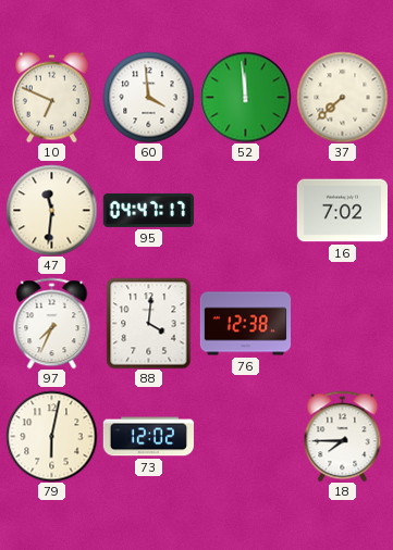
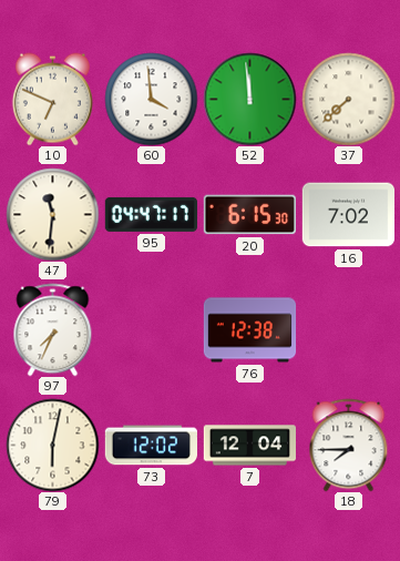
20: none -> 6:15
88: 4:01 -> none
7: none -> 12:04
